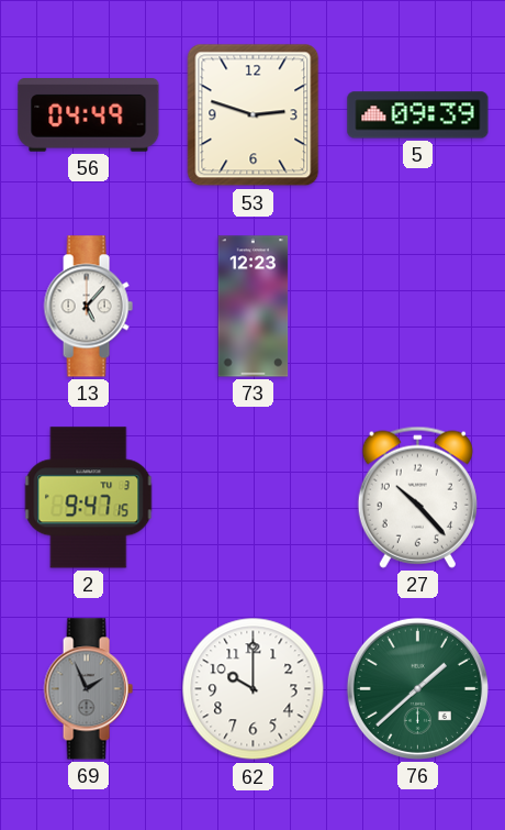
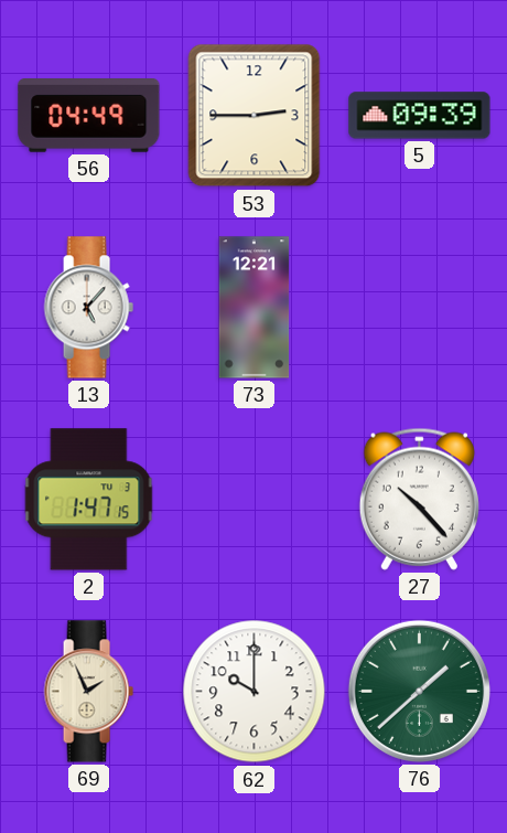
53: 2:48 -> 2:45
73: 12:23 -> 12:21
2: 9:47 -> 1:47
69 dial: grey -> cream
